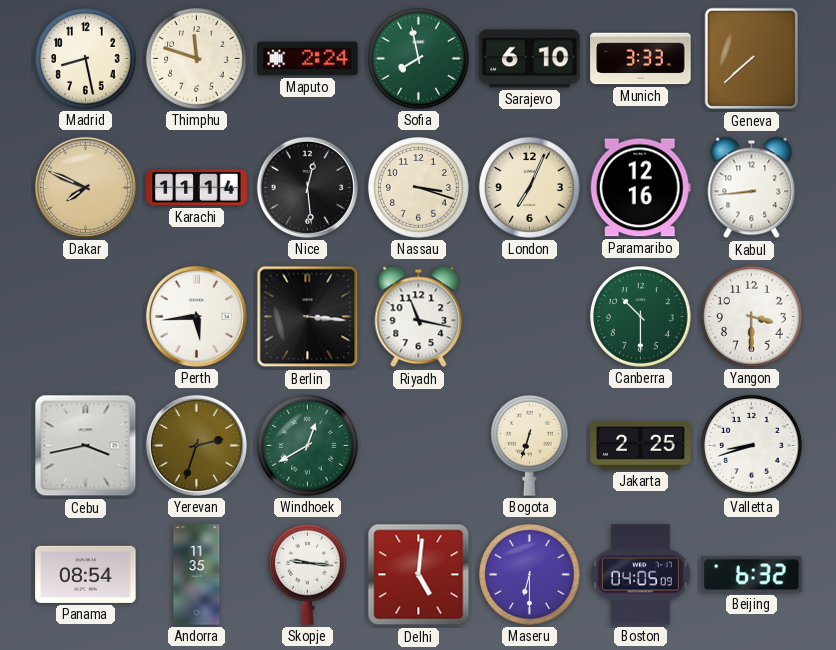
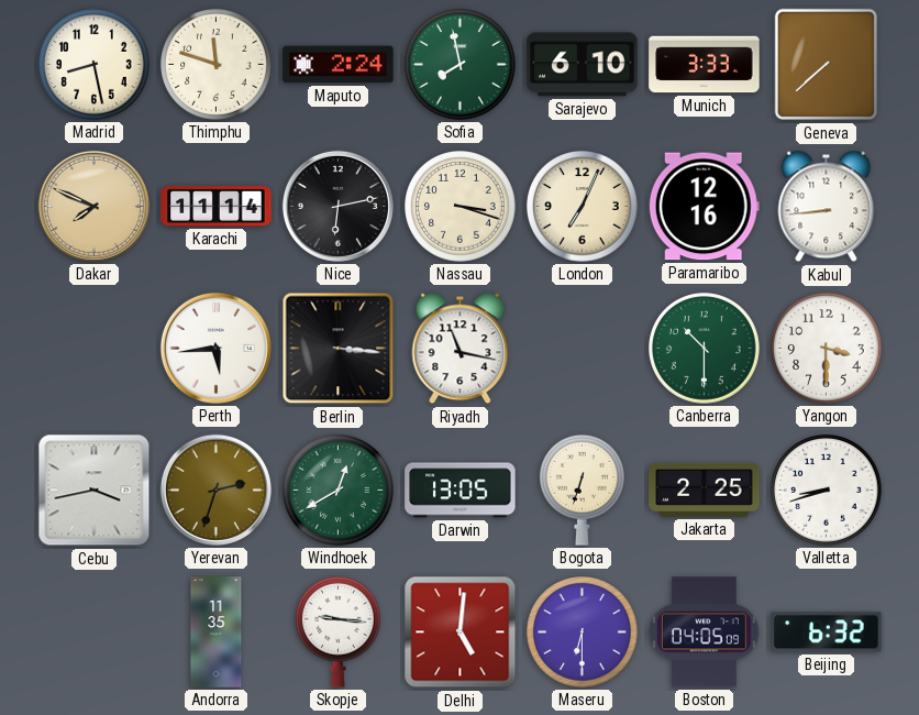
Nice: 12:29 -> 6:13
Darwin: none -> 13:05
Panama: 08:54 -> none
